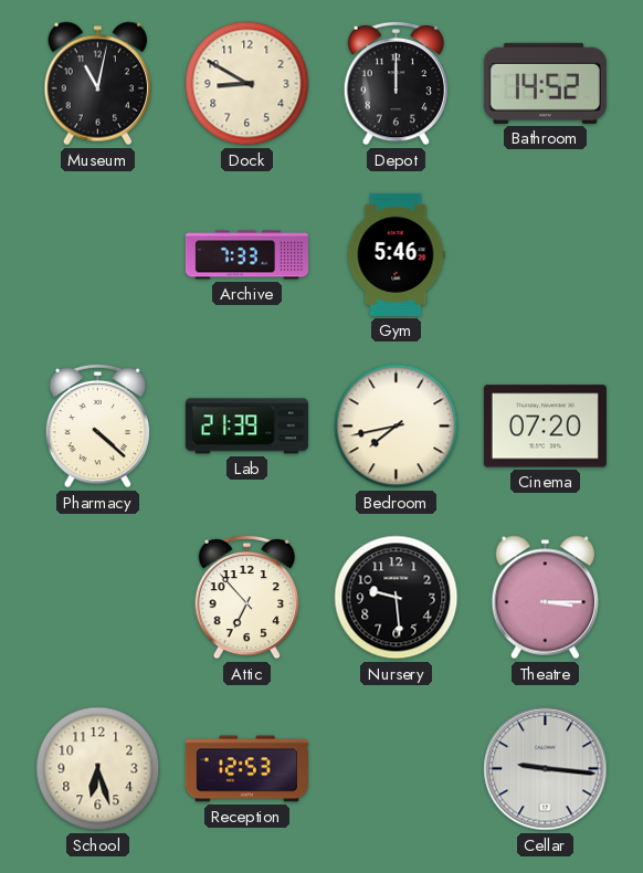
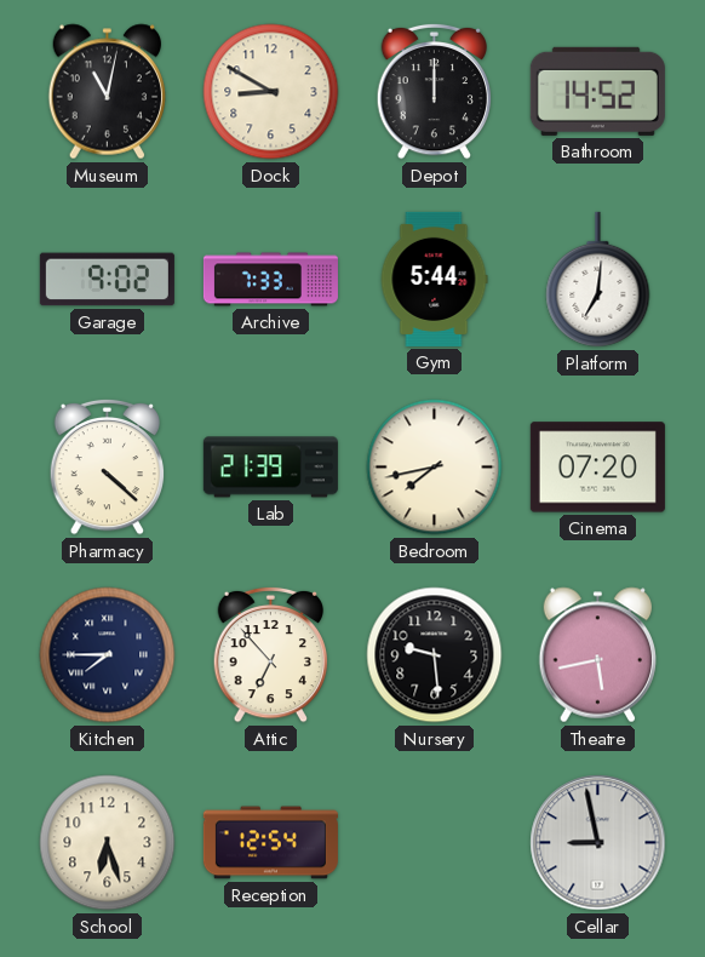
Garage: none -> 9:02
Gym: 5:46 -> 5:44
Platform: none -> 7:01
Kitchen: none -> 7:45
Theatre: 3:15 -> 5:43
Reception: 12:53 -> 12:54
Cellar: 9:16 -> 8:58
